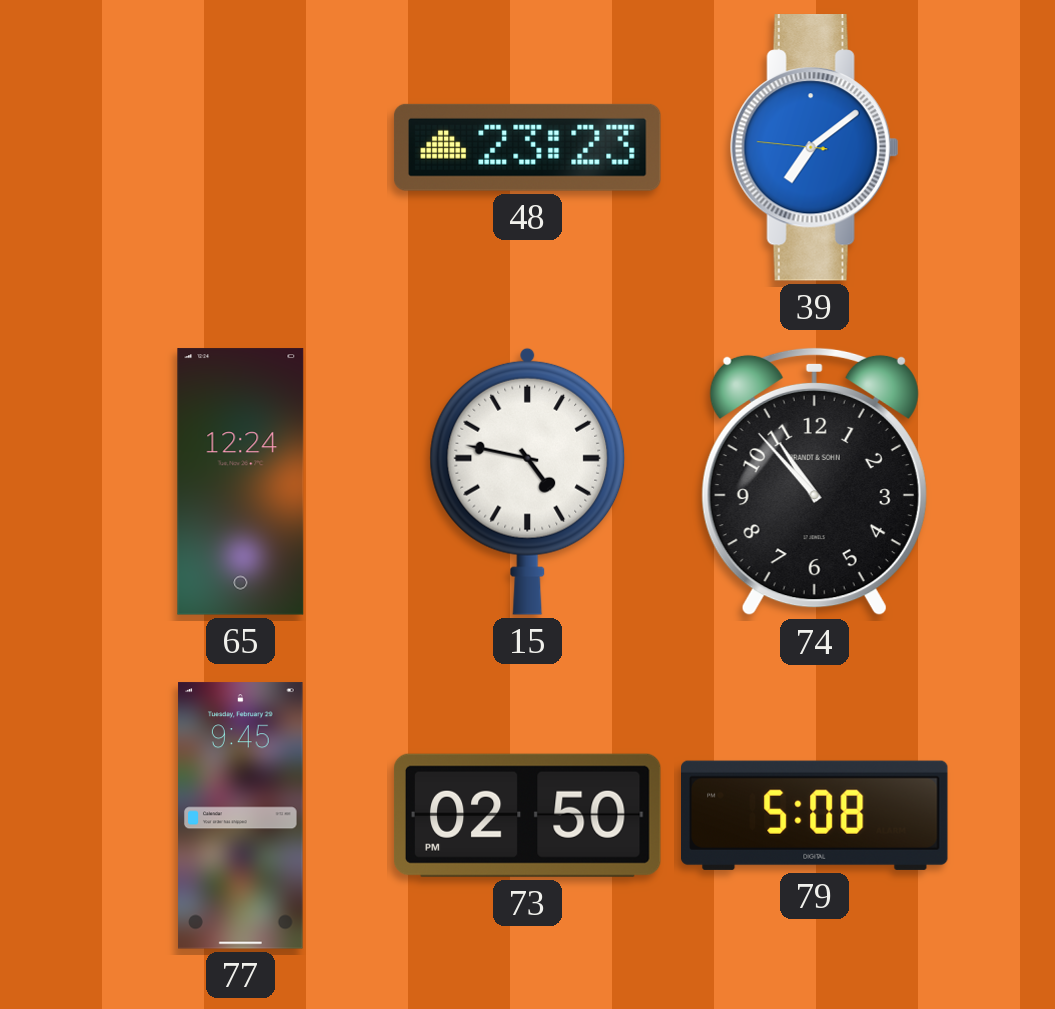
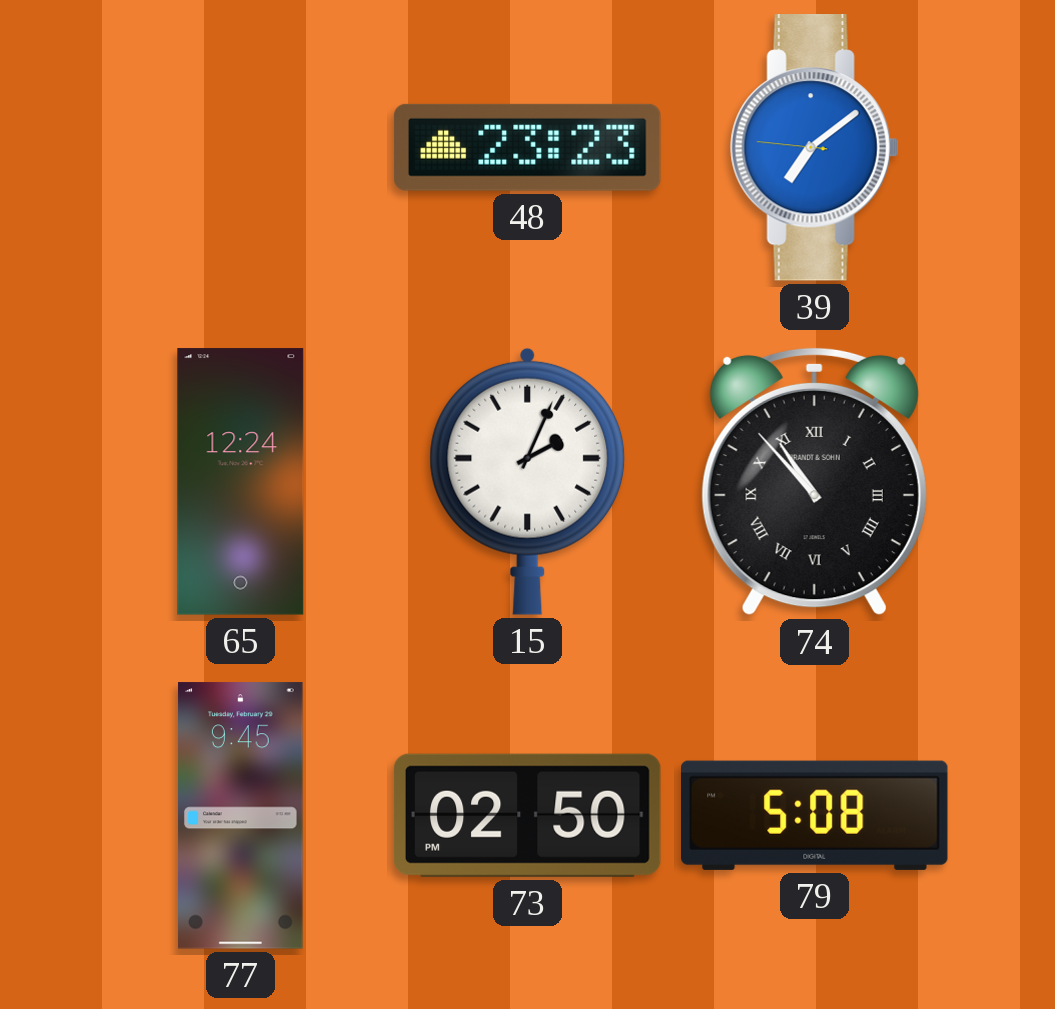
15: 4:47 -> 2:04
74 numerals: Arabic -> Roman
